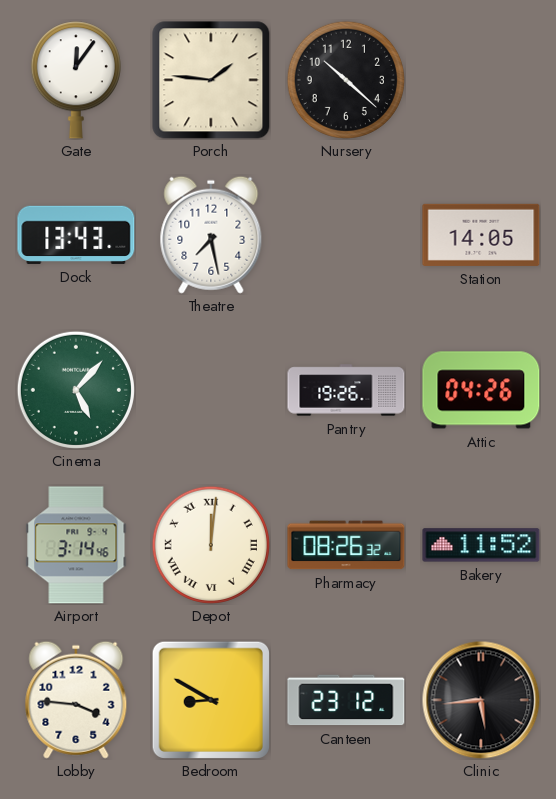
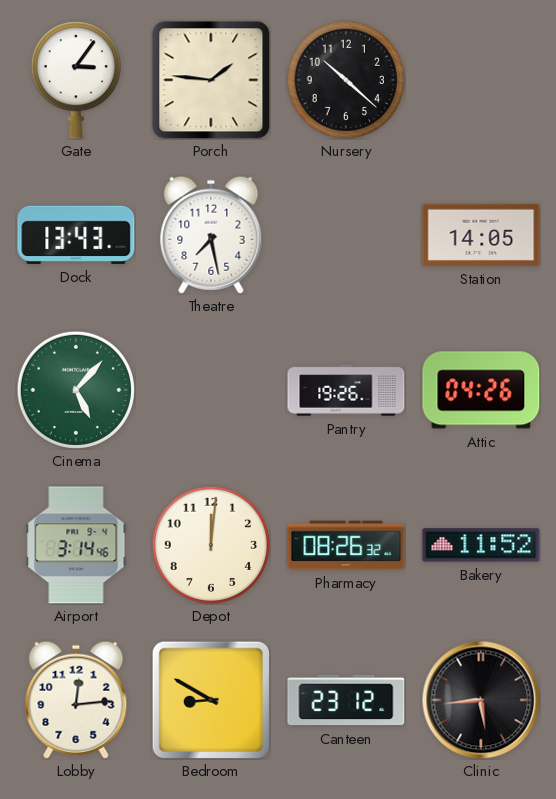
Gate: 12:06 -> 3:06
Depot numerals: Roman -> Arabic
Lobby: 3:46 -> 12:14
